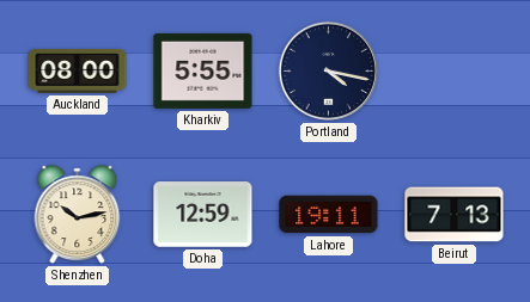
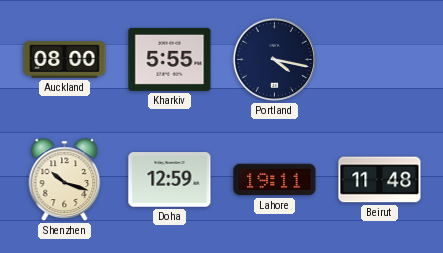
Shenzhen: 10:13 -> 10:18
Beirut: 7:13 -> 11:48
